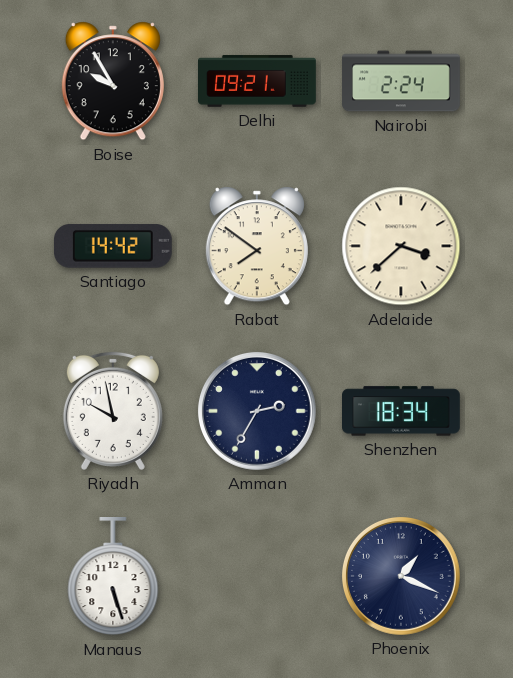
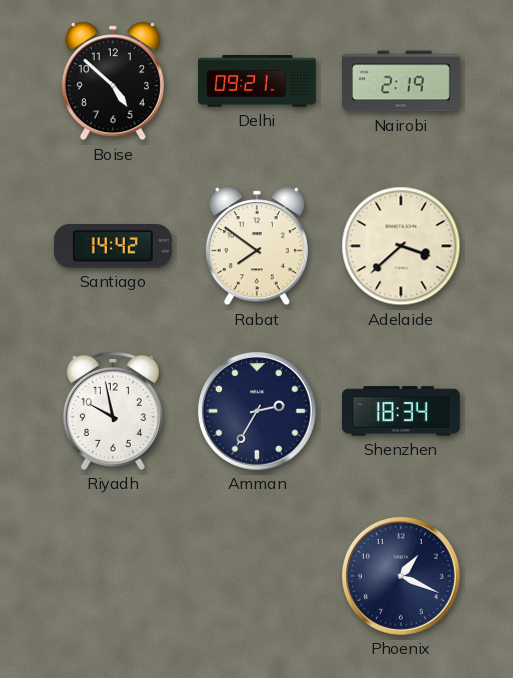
Boise: 9:55 -> 4:52
Nairobi: 2:24 -> 2:19
Manaus: 5:27 -> none
